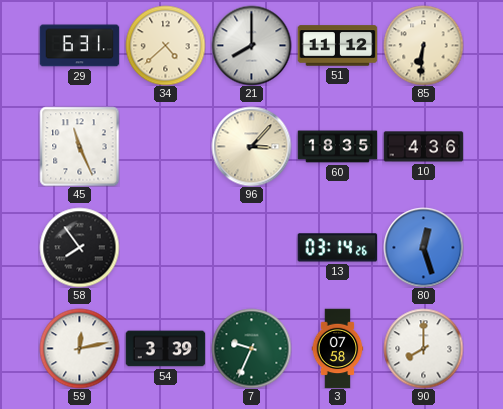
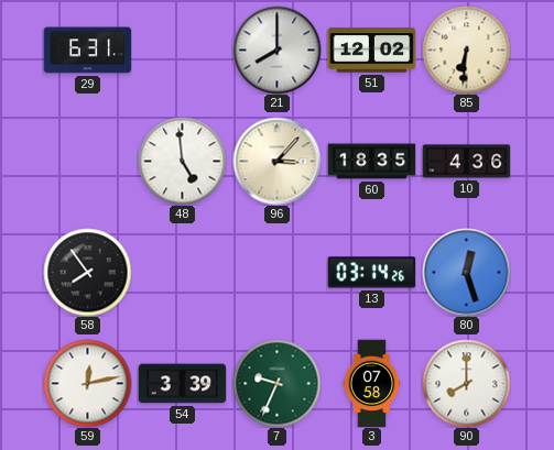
34: 4:38 -> none
51: 11:12 -> 12:02
45: 11:26 -> none
48: none -> 4:59
